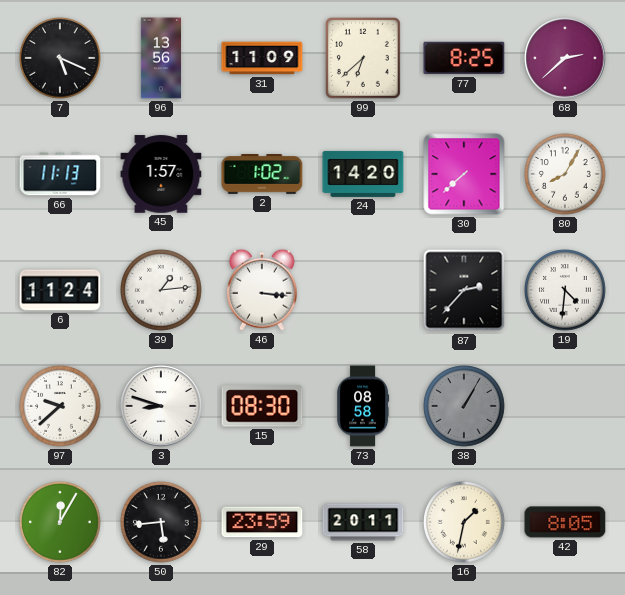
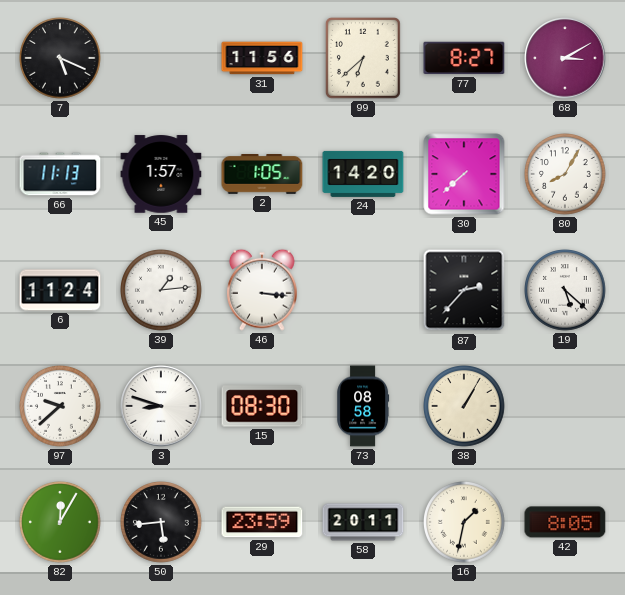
96: 13:56 -> none
31: 11:09 -> 11:56
77: 8:25 -> 8:27
68: 2:38 -> 3:10
2: 1:02 -> 1:05
19: 4:31 -> 5:22
38 dial: grey -> cream
